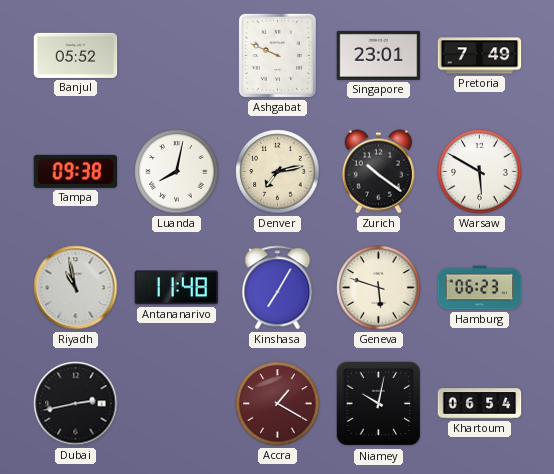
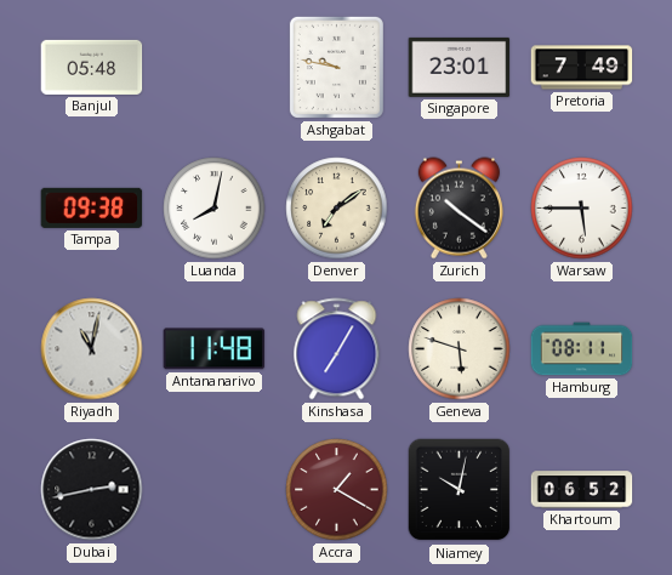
Banjul: 05:52 -> 05:48
Ashgabat: 9:49 -> 9:47
Denver: 7:13 -> 7:09
Warsaw: 5:50 -> 5:45
Riyadh: 10:58 -> 11:02
Hamburg: 06:23 -> 08:11
Khartoum: 06:54 -> 06:52
